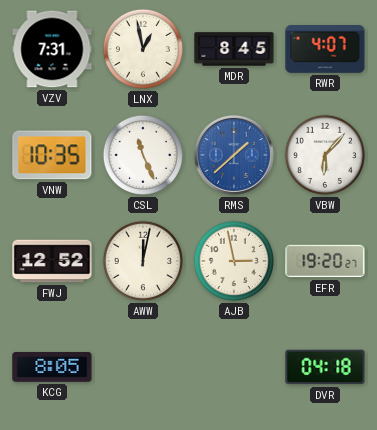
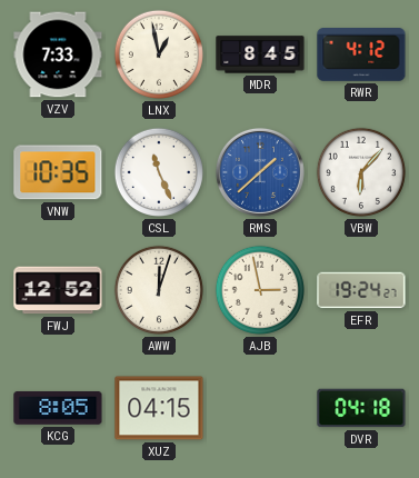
VZV: 7:31 -> 7:33
RWR: 4:07 -> 4:12
AWW: 12:02 -> 12:03
EFR: 19:20 -> 19:24
XUZ: none -> 04:15
